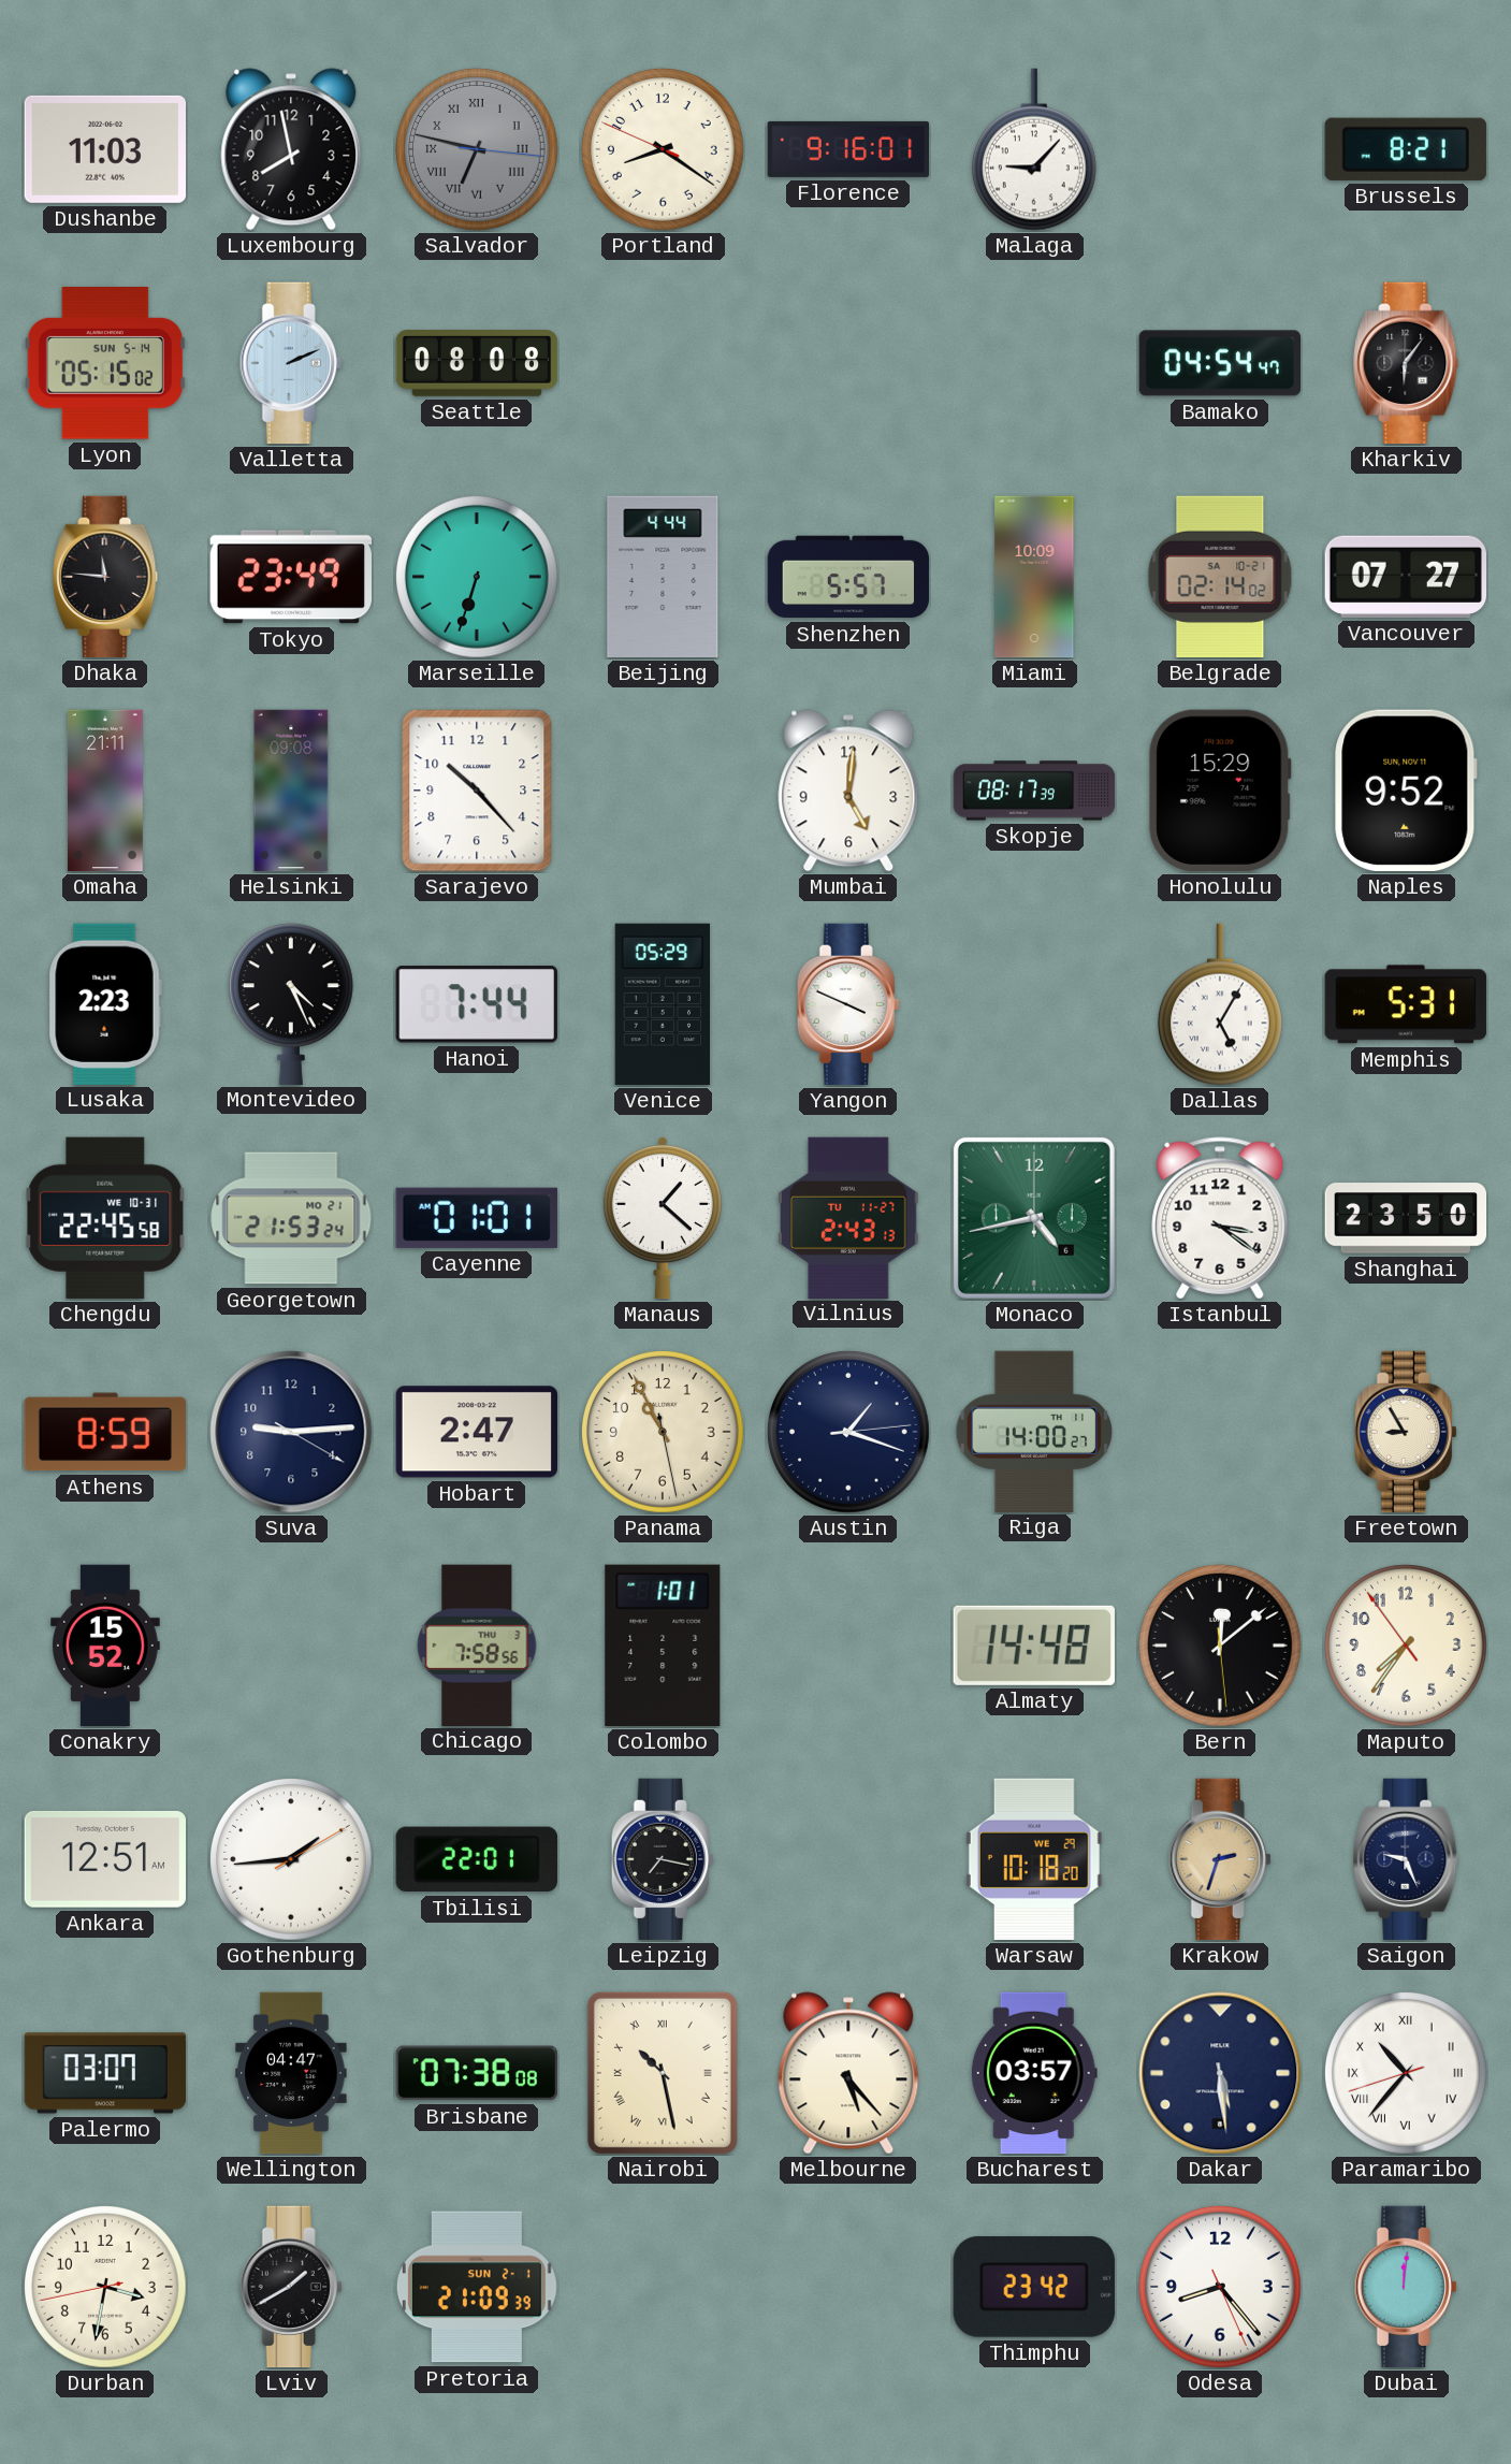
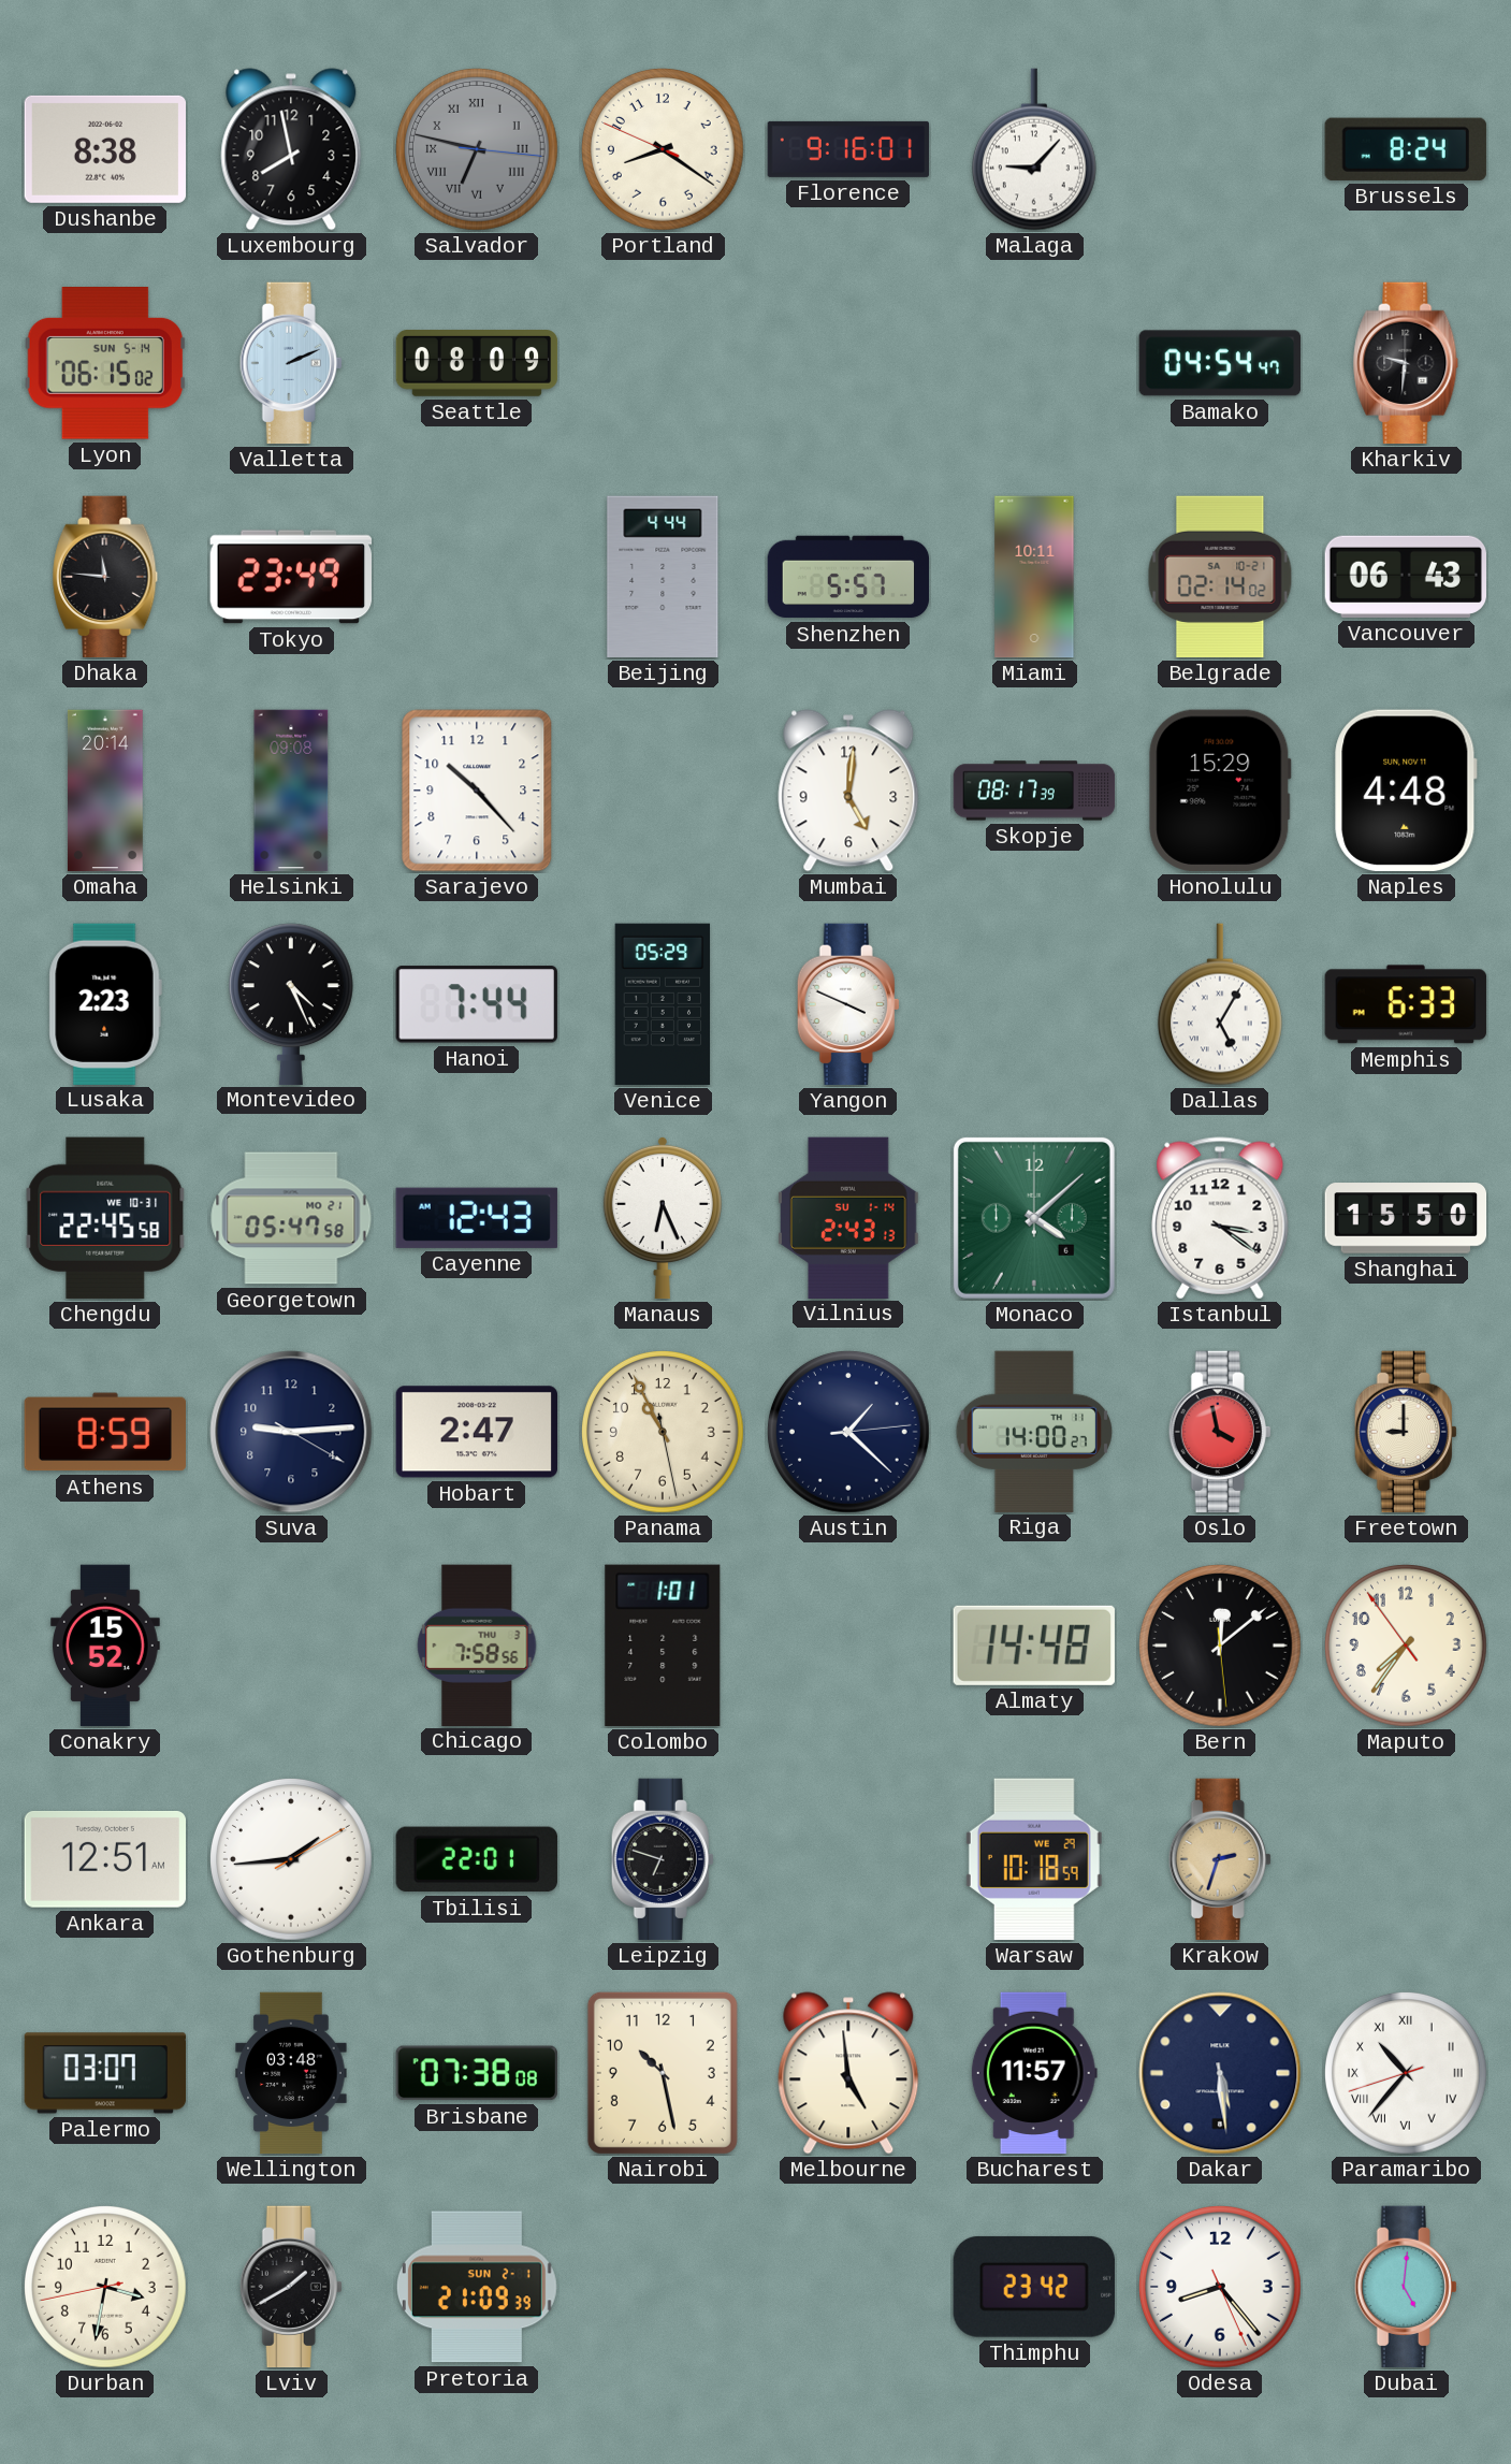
Dushanbe: 11:03 -> 8:38
Brussels: 8:21 -> 8:24
Lyon: 05:15 -> 06:15
Seattle: 08:08 -> 08:09
Kharkiv: 6:06 -> 9:31
Marseille: 6:33 -> none
Miami: 10:09 -> 10:11
Vancouver: 07:27 -> 06:43
Omaha: 21:11 -> 20:14
Naples: 9:52 -> 4:48
Memphis: 5:31 -> 6:33
Georgetown: 21:53 -> 05:47
Cayenne: 01:01 -> 12:43
Manaus: 1:22 -> 6:26
Vilnius date: TU 11-27 -> SU 1-14
Monaco: 4:43 -> 4:08
Shanghai: 23:50 -> 15:50
Austin: 1:18 -> 1:22
Oslo: none -> 3:58
Freetown: 8:55 -> 9:00
Leipzig: 7:17 -> 6:48
Warsaw: 10:18:20 -> 10:18:59
Saigon: 9:26 -> none
Wellington: 04:47 -> 03:48
Nairobi numerals: Roman -> Arabic
Melbourne: 5:23 -> 4:59
Bucharest: 03:57 -> 11:57
Dubai: 12:01 -> 5:01
